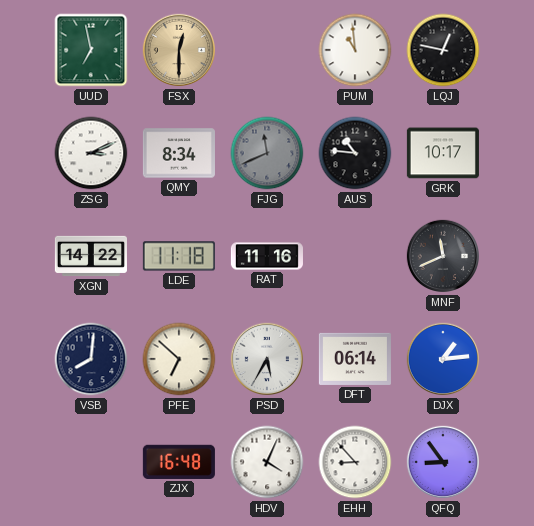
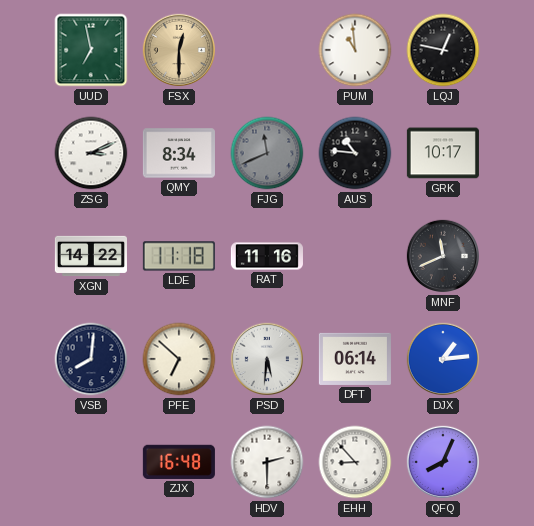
PSD: 5:35 -> 5:31
HDV: 4:04 -> 2:30
QFQ: 8:54 -> 8:04
